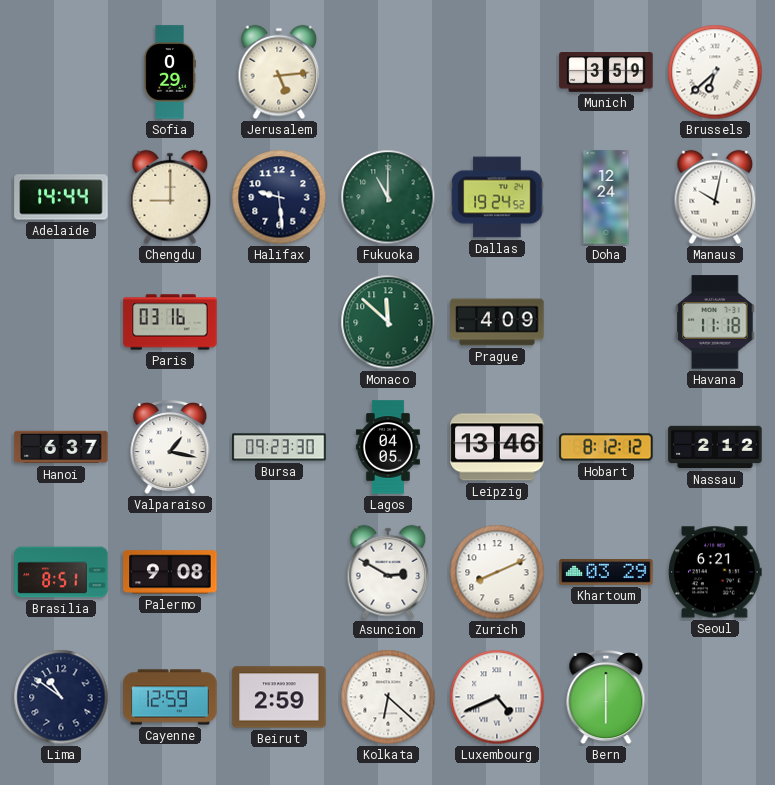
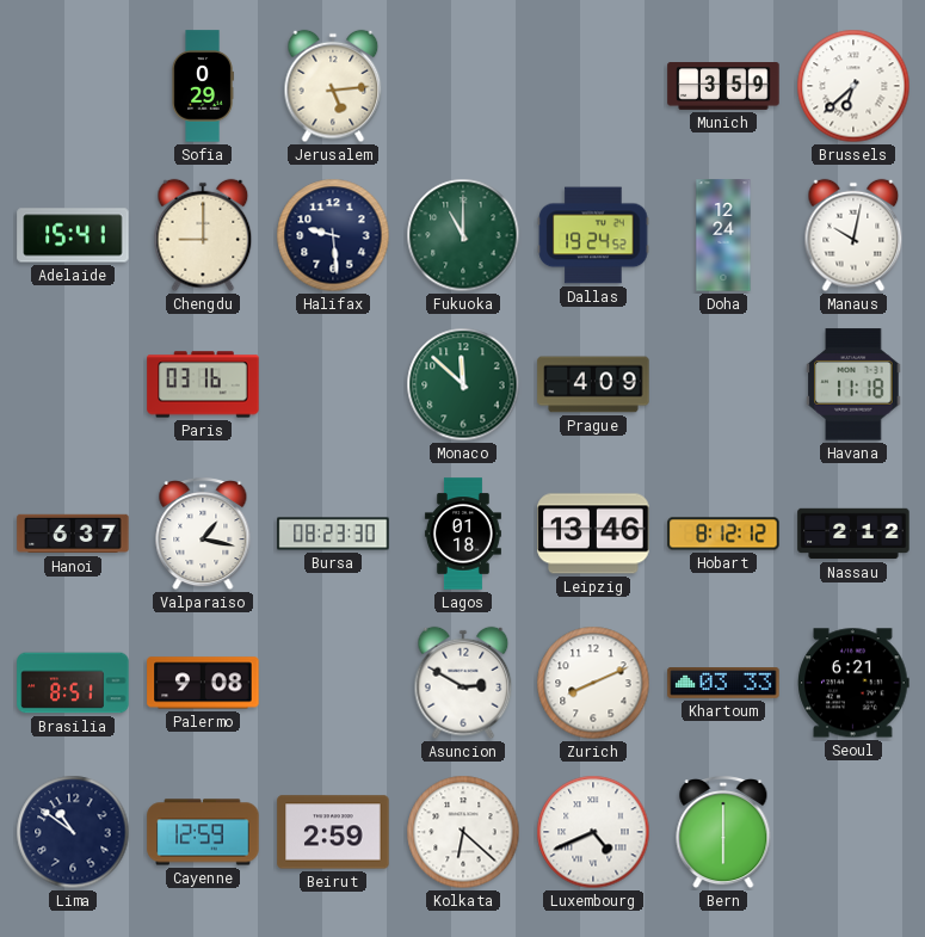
Adelaide: 14:44 -> 15:41
Bursa: 09:23 -> 08:23
Lagos: 04:05 -> 01:18
Khartoum: 03:29 -> 03:33
